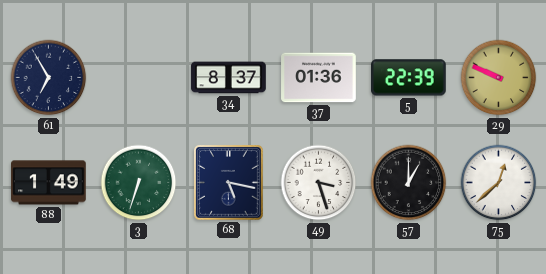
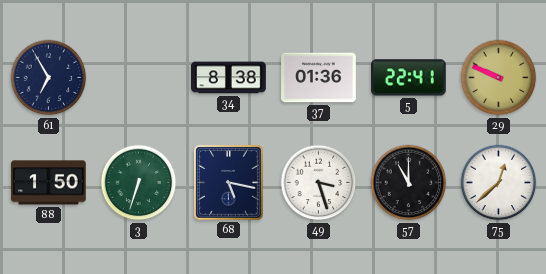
34: 8:37 -> 8:38
5: 22:39 -> 22:41
88: 1:49 -> 1:50
57: 1:00 -> 11:00
